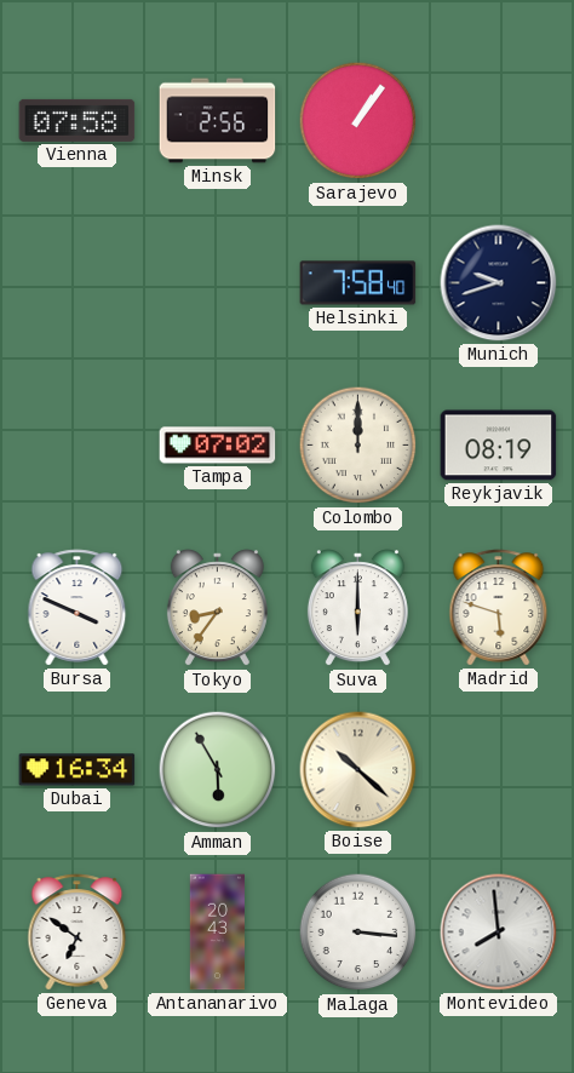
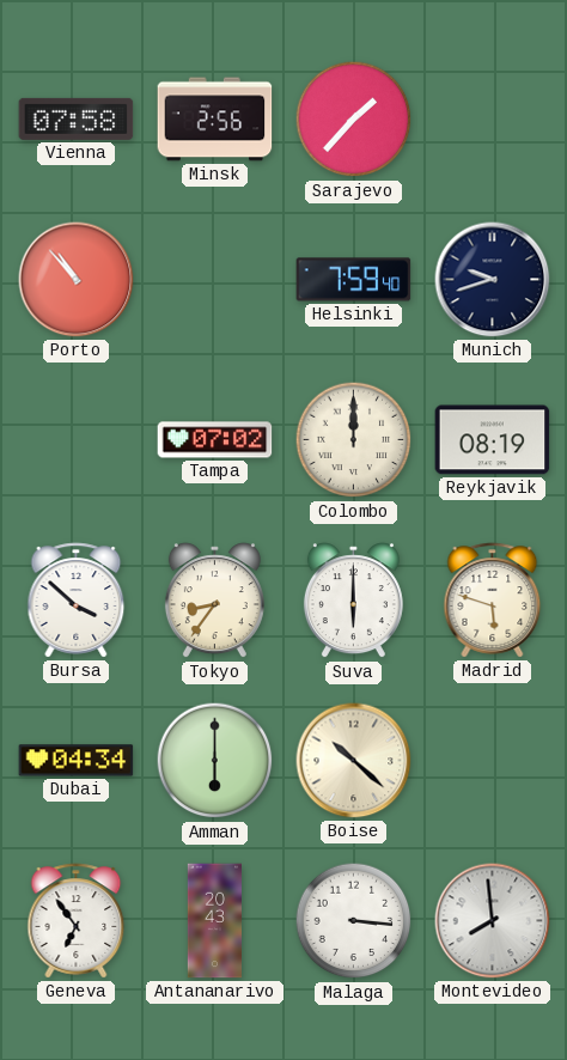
Sarajevo: 1:06 -> 1:37
Porto: none -> 10:53
Helsinki: 7:58 -> 7:59
Bursa: 3:49 -> 3:52
Dubai: 16:34 -> 04:34
Amman: 5:55 -> 6:00
Geneva: 6:51 -> 6:54
